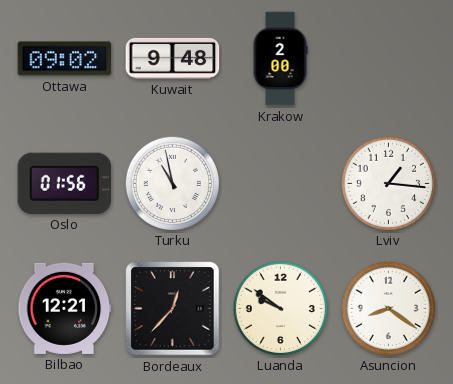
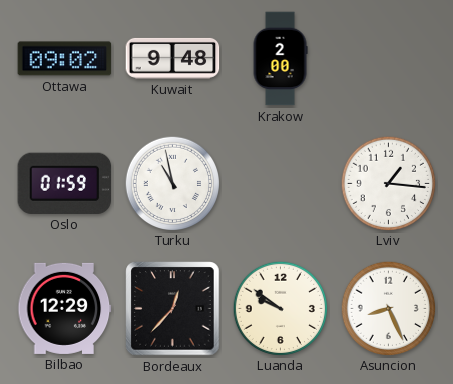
Oslo: 01:56 -> 01:59
Bilbao: 12:21 -> 12:29
Asuncion: 8:21 -> 8:26
